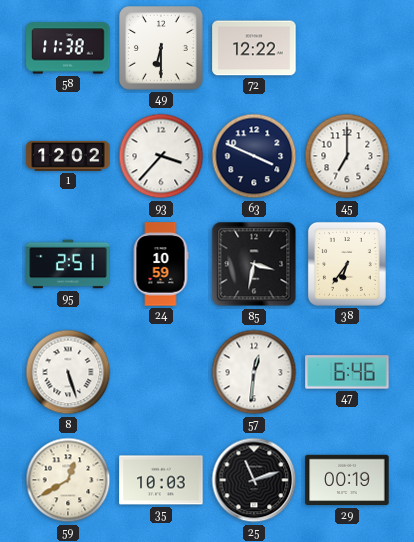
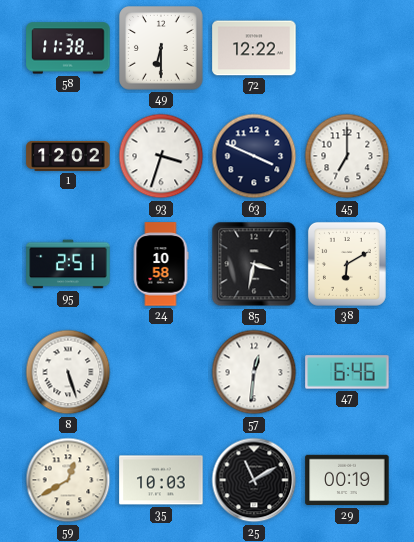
93: 3:37 -> 3:33
24: 10:59 -> 10:58
38: 6:36 -> 6:10
25: 11:12 -> 11:10
